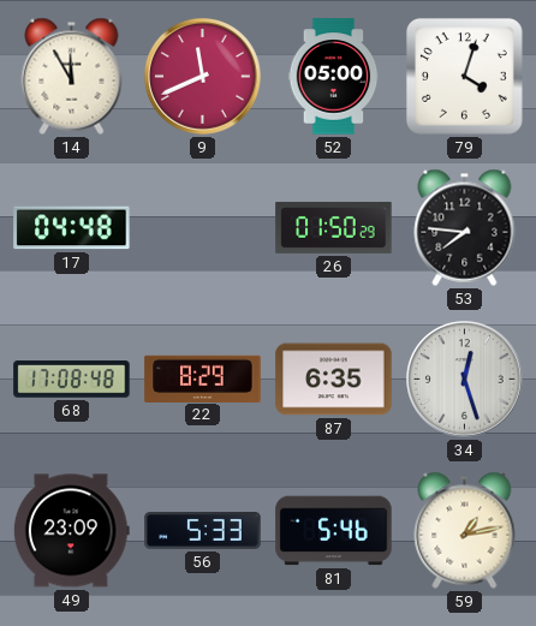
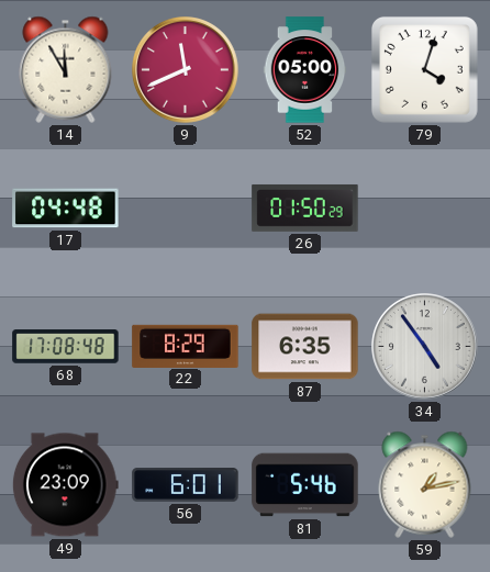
53: 7:46 -> none
34: 12:27 -> 4:54
56: 5:33 -> 6:01
